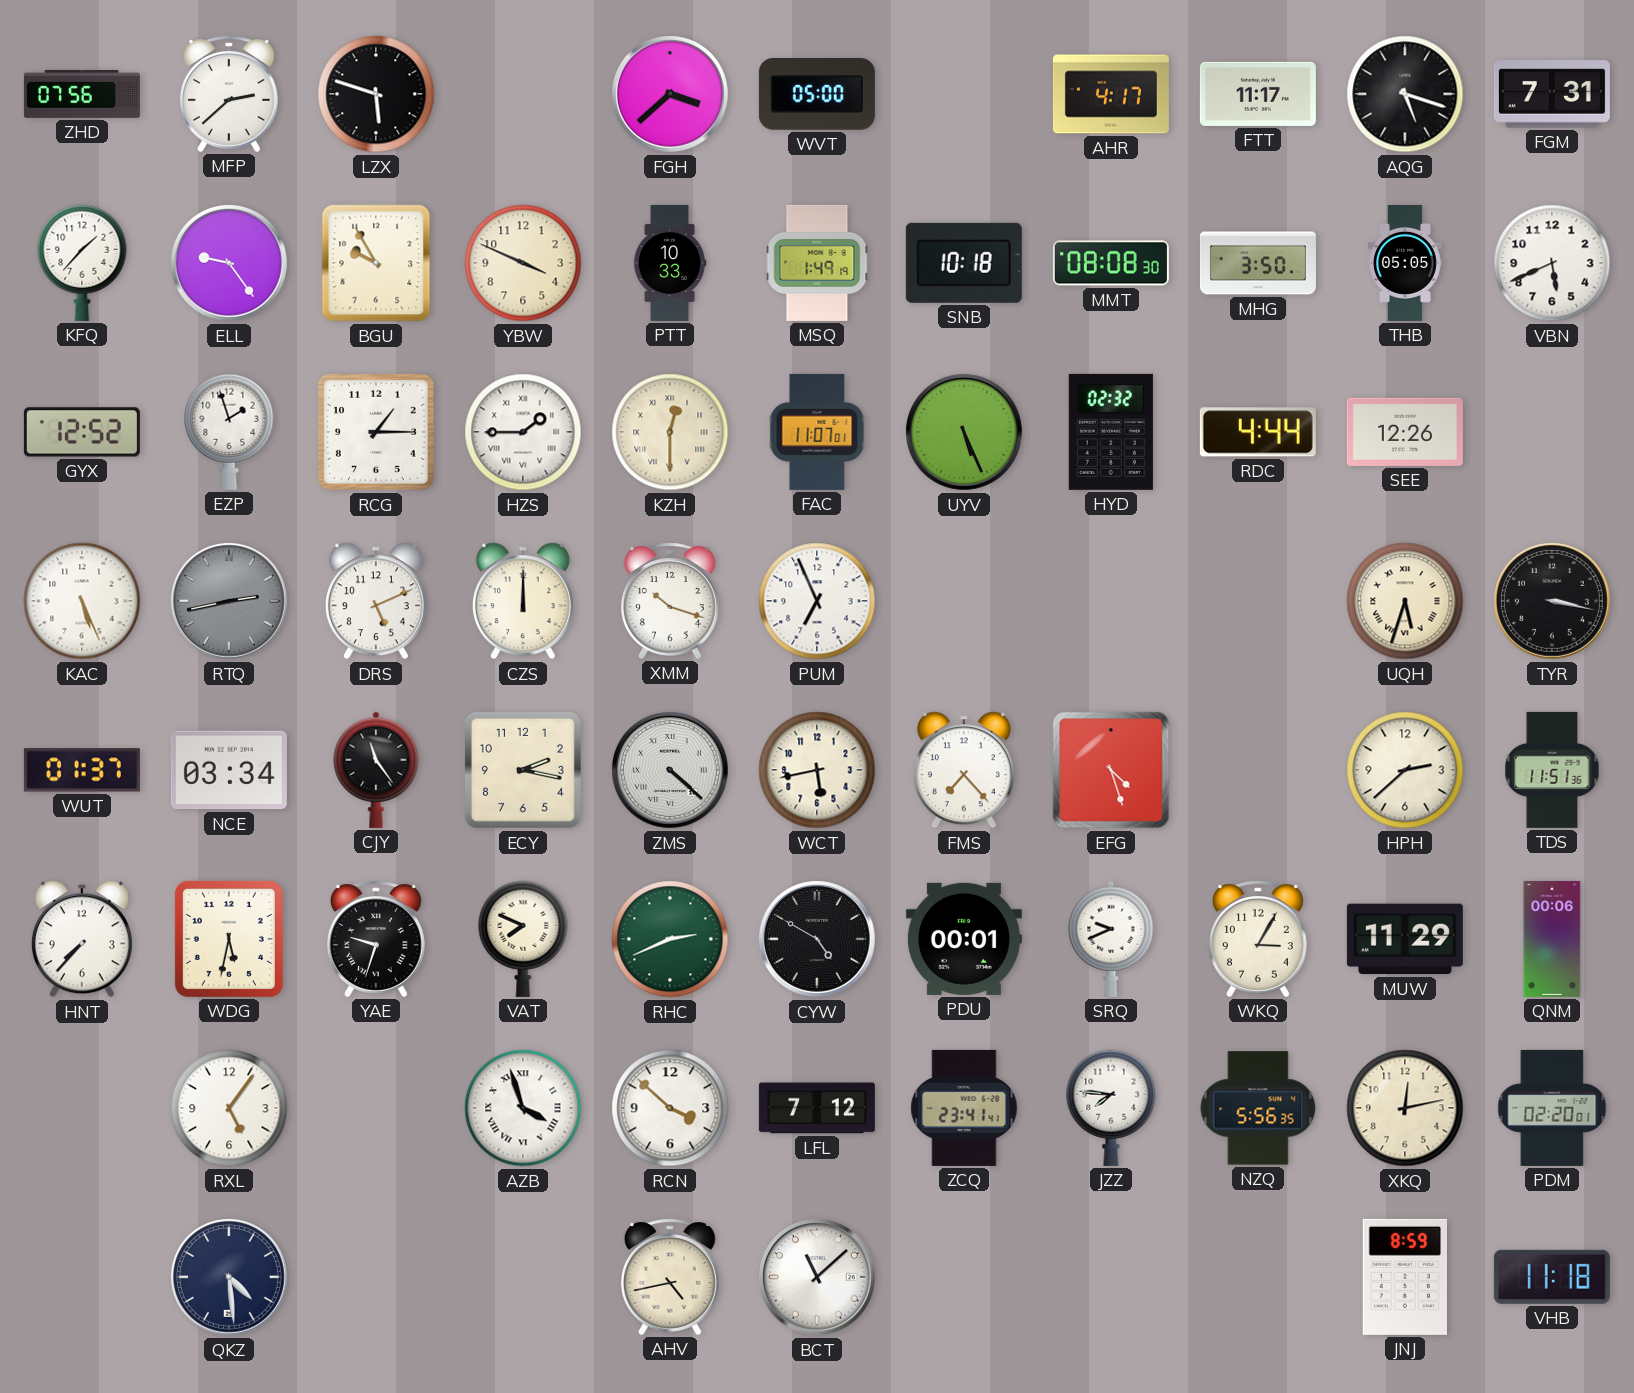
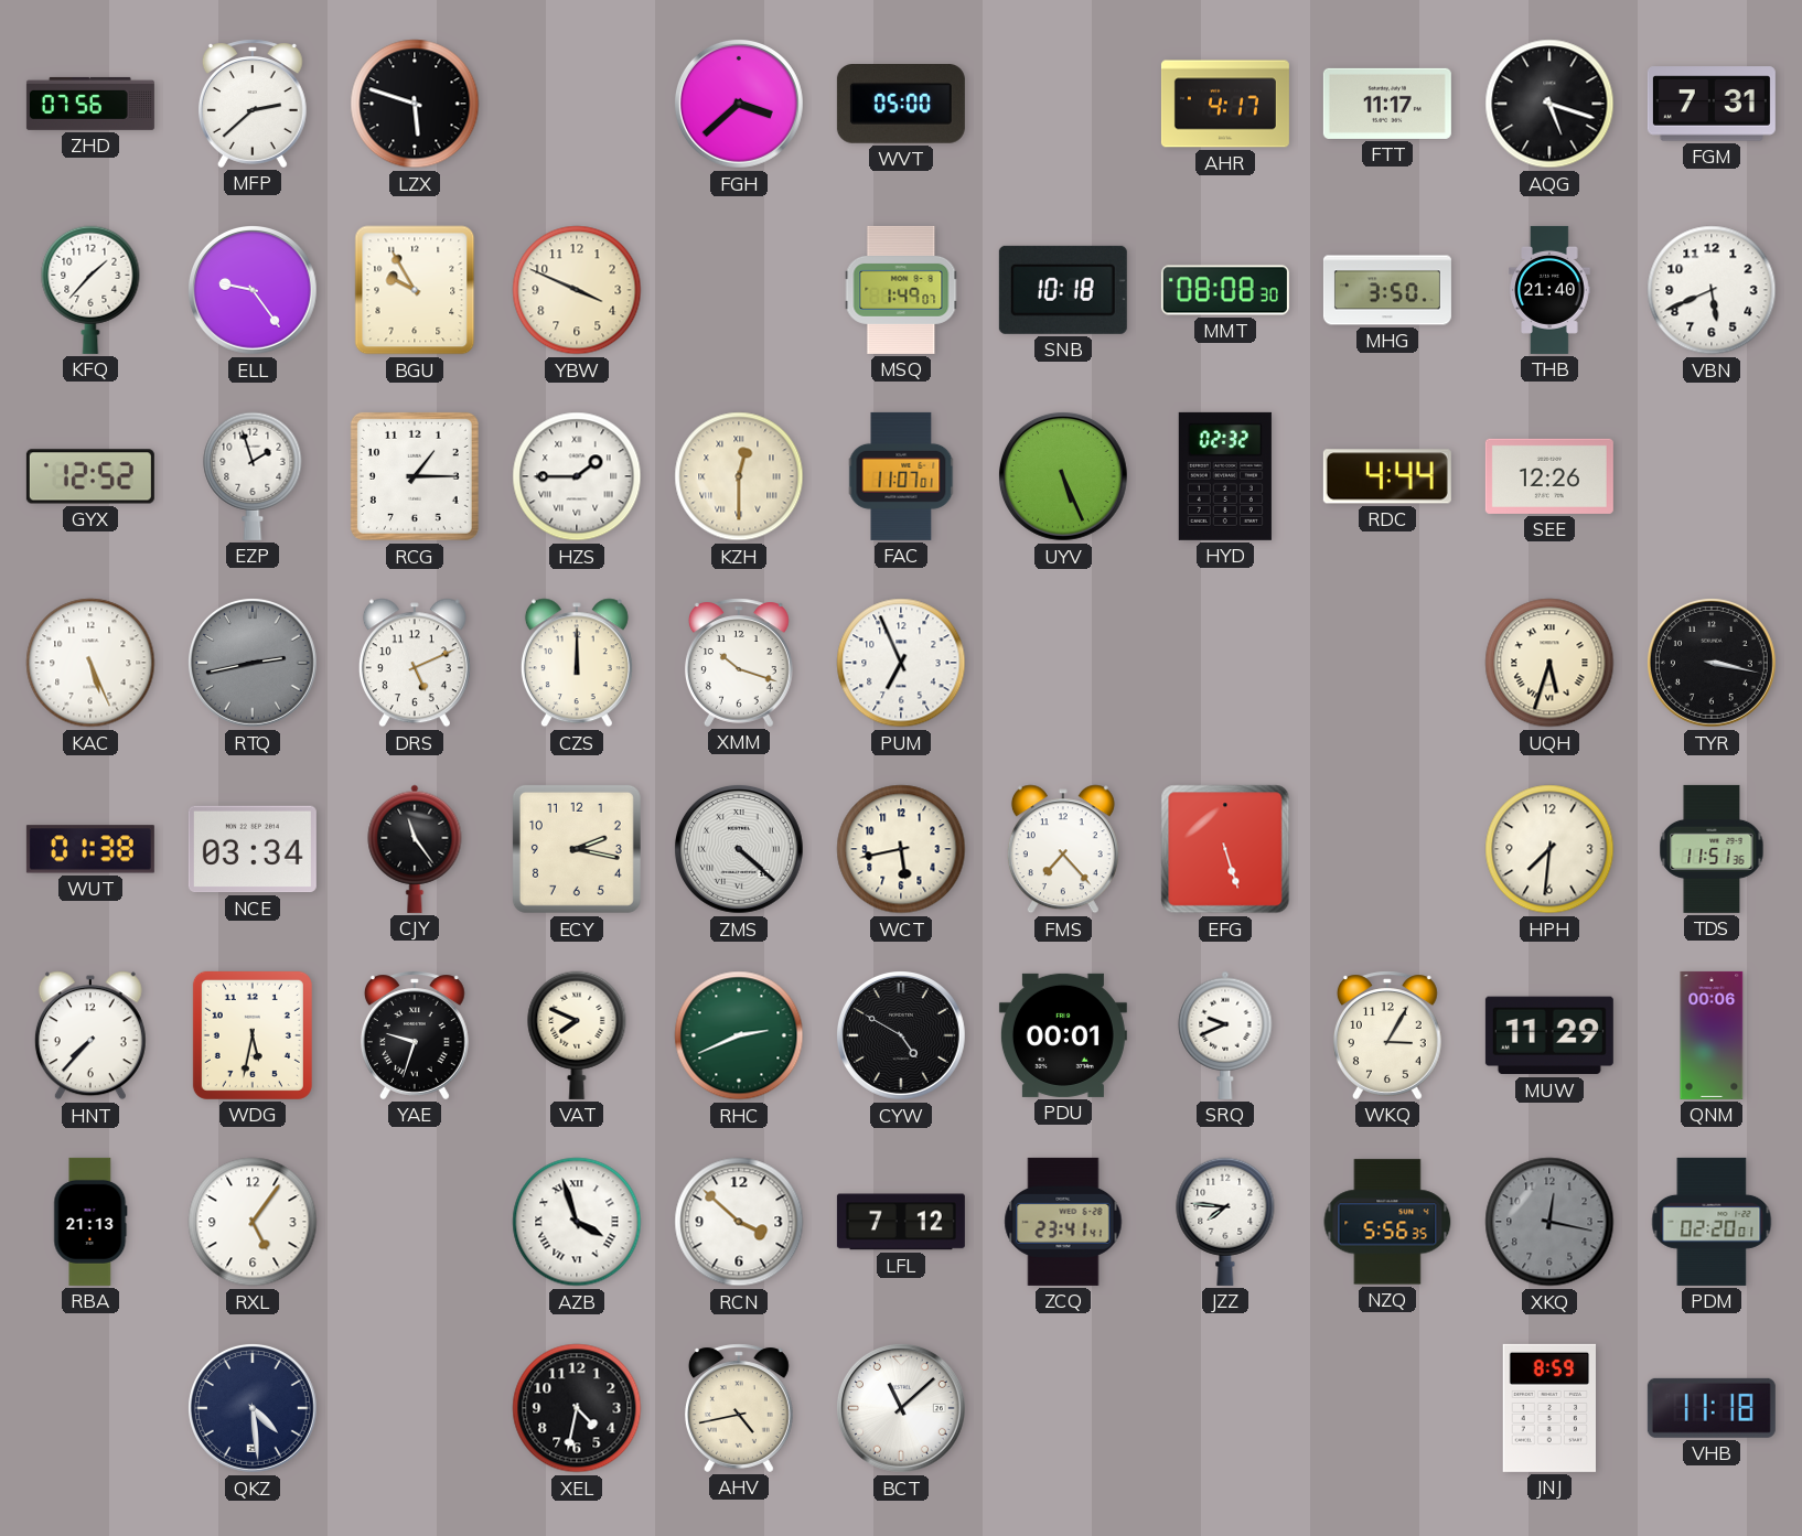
PTT: 10:33 -> none
MSQ: 1:49:19 -> 1:49:07
THB: 05:05 -> 21:40
WUT: 01:37 -> 01:38
EFG: 4:27 -> 5:27
HPH: 2:38 -> 7:31
RBA: none -> 21:13
XKQ: 12:13 -> 12:17
XKQ dial: cream -> grey
XEL: none -> 4:32
